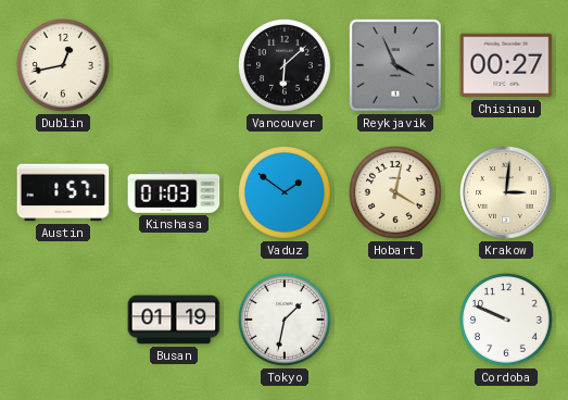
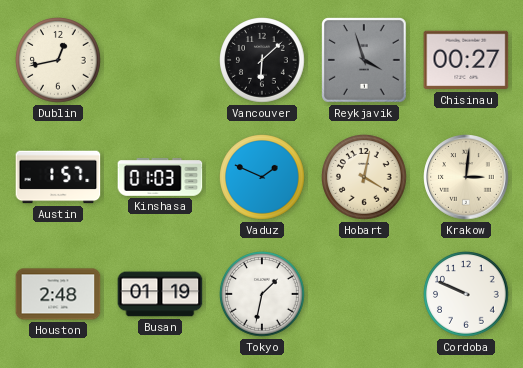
Reykjavik: 3:56 -> 3:57
Vaduz: 1:51 -> 1:49
Houston: none -> 2:48
